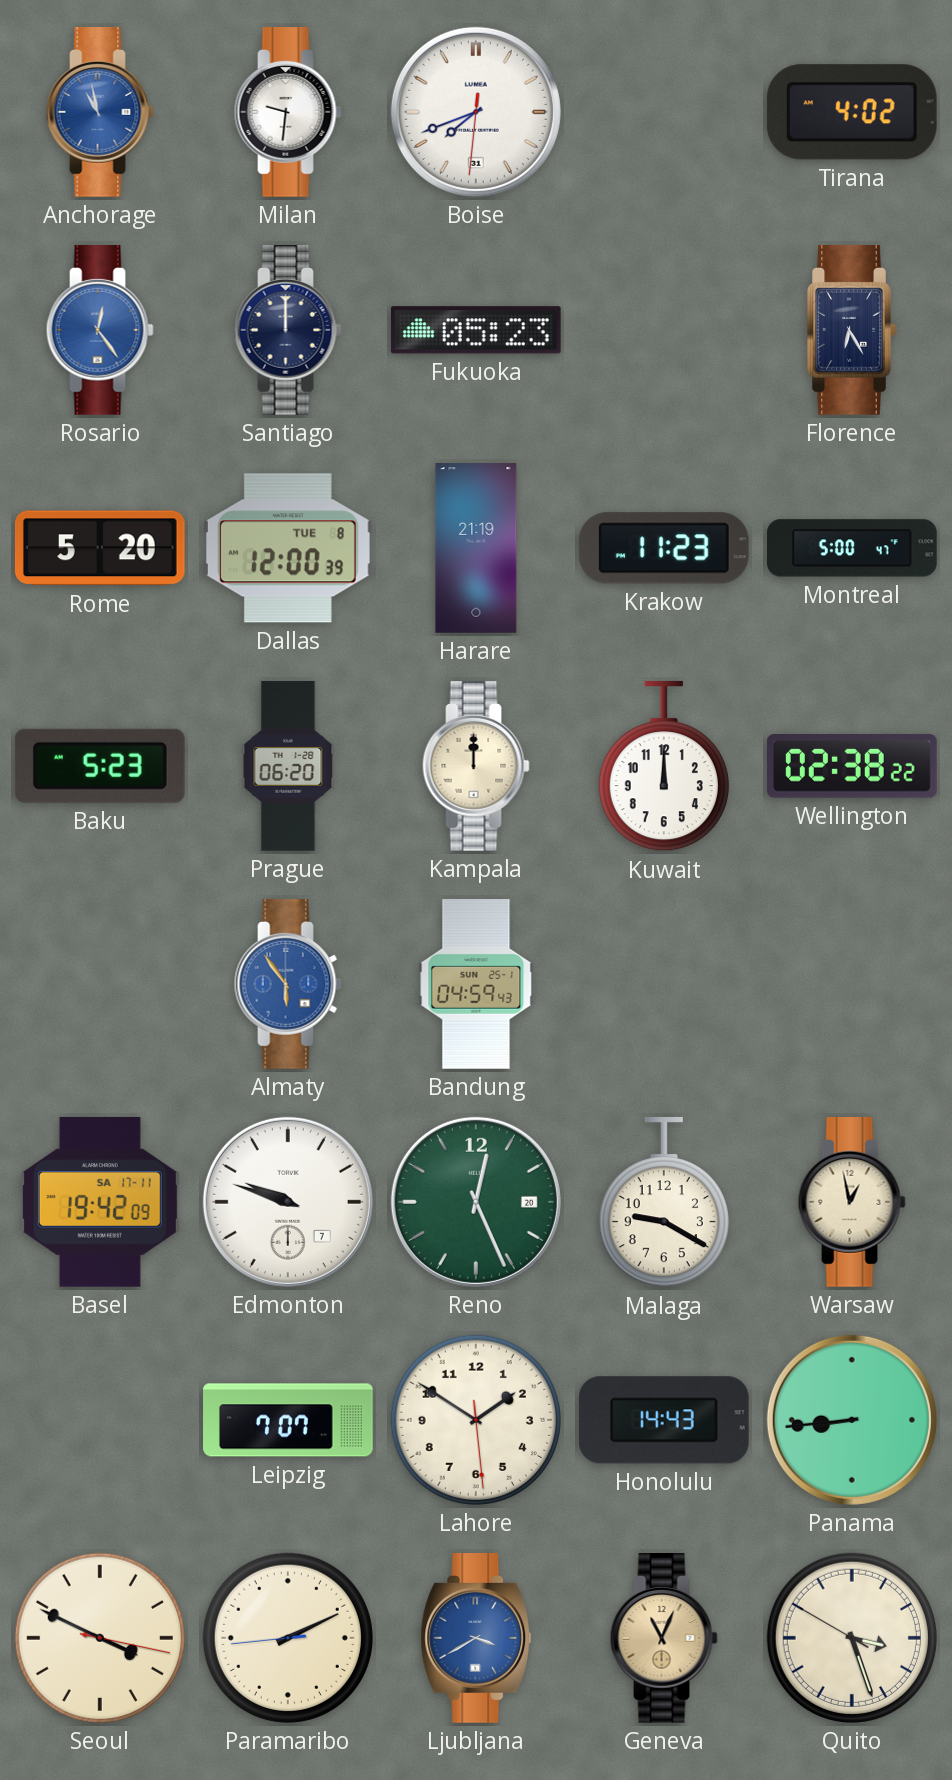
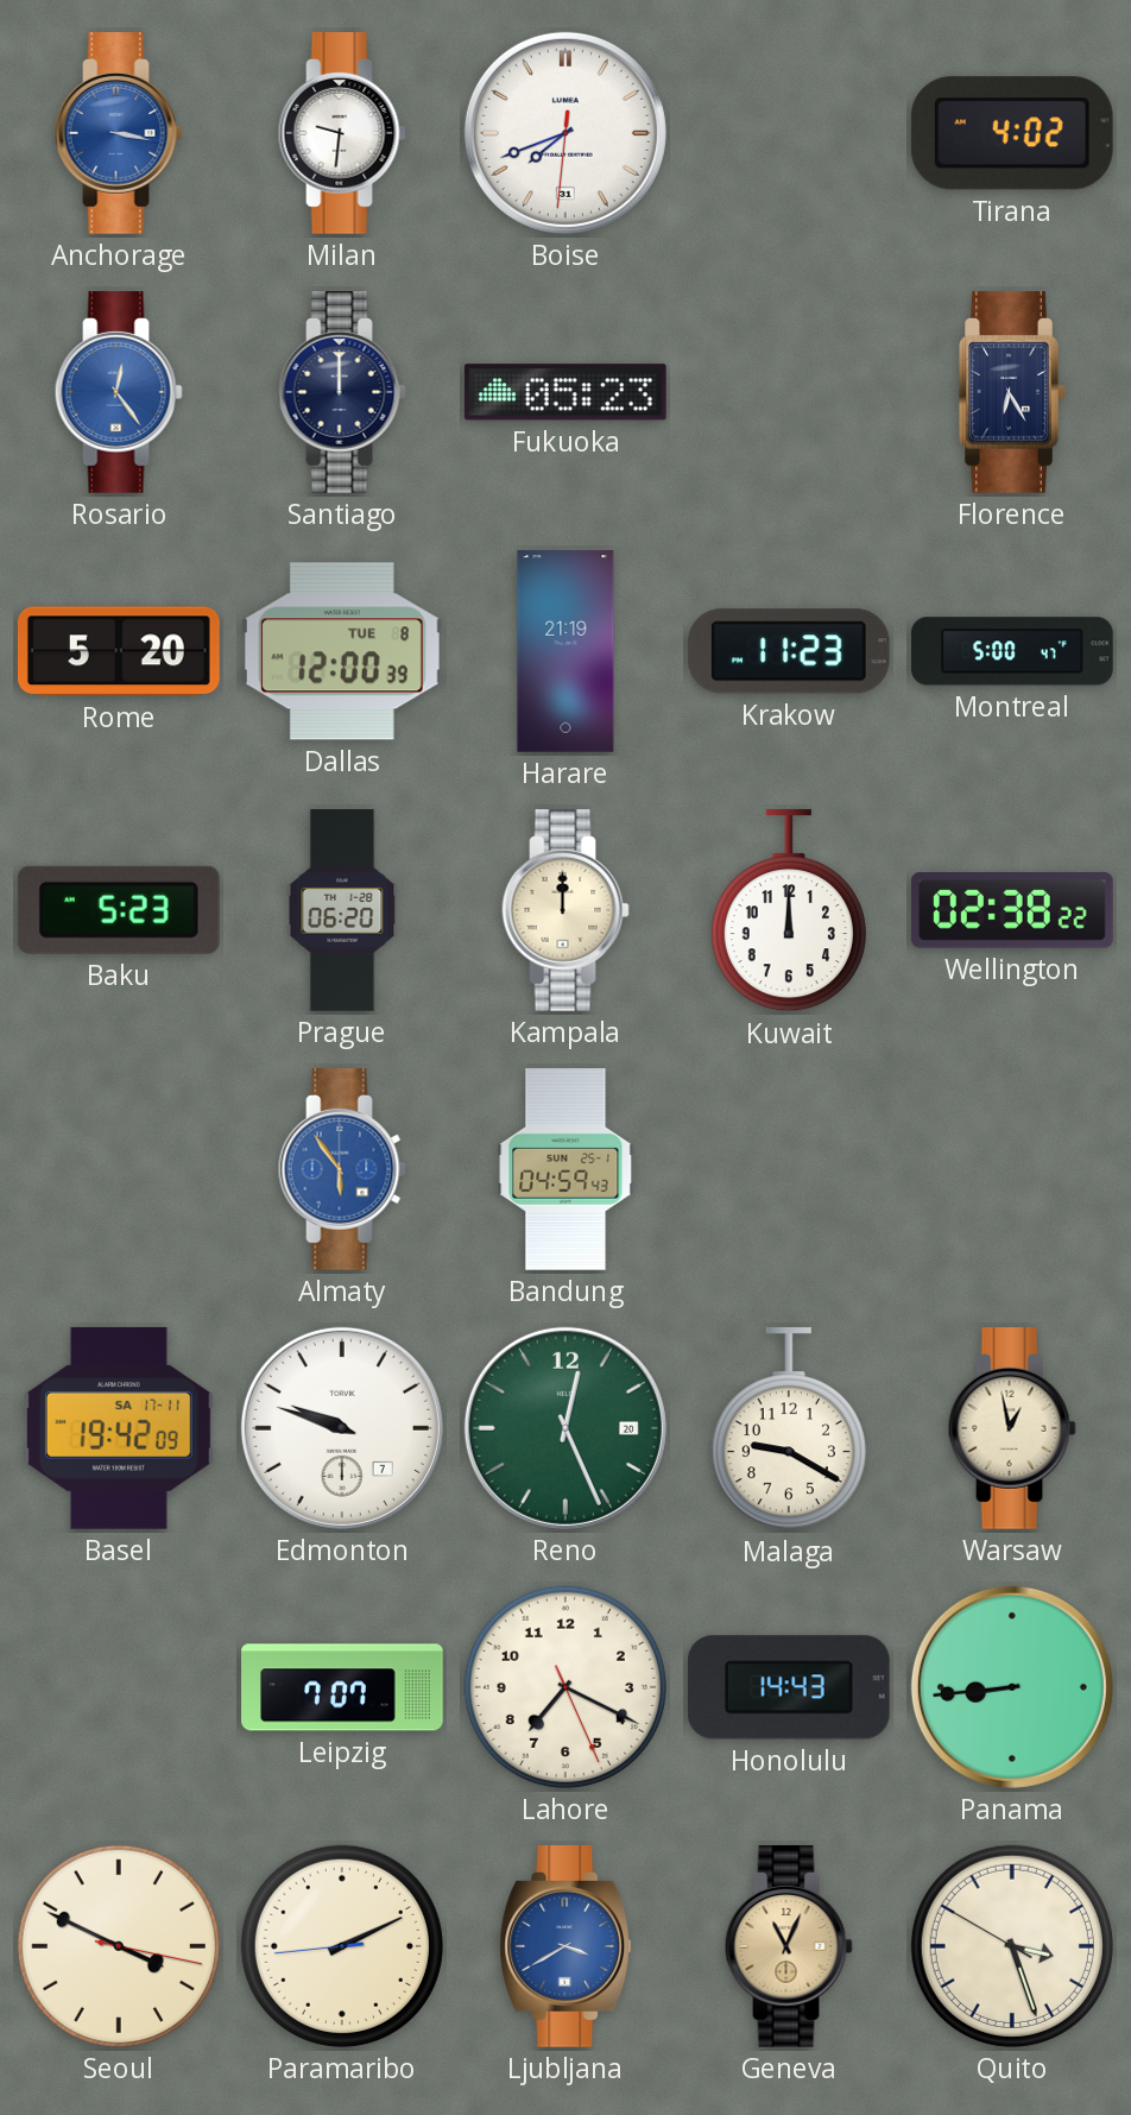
Anchorage: 10:58 -> 3:17
Lahore: 1:50 -> 7:19
